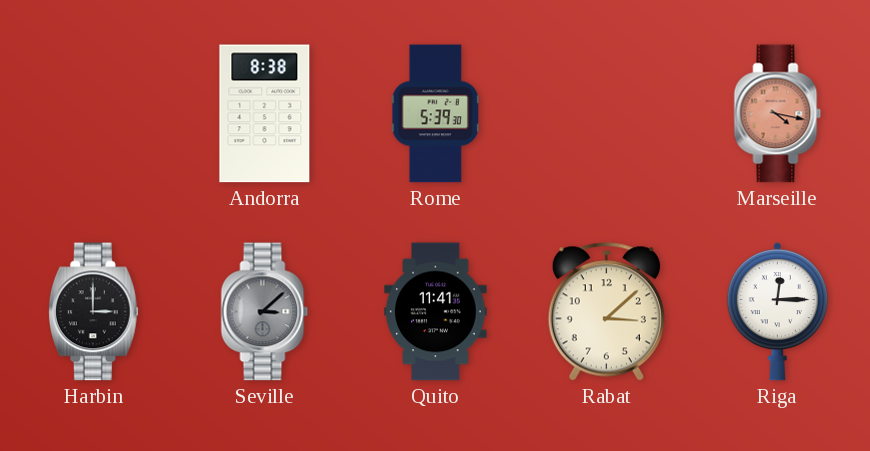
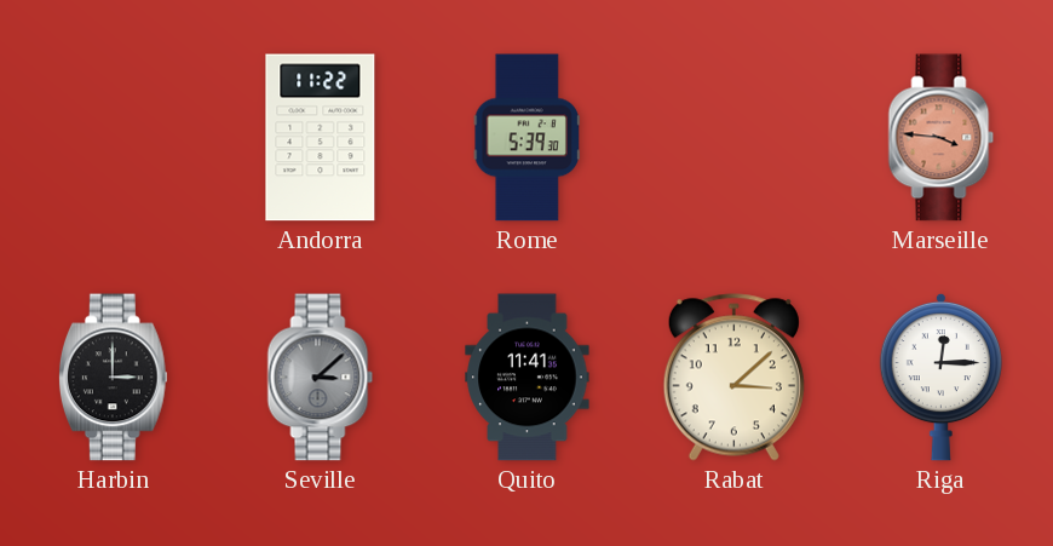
Andorra: 8:38 -> 11:22
Marseille: 4:17 -> 3:46
